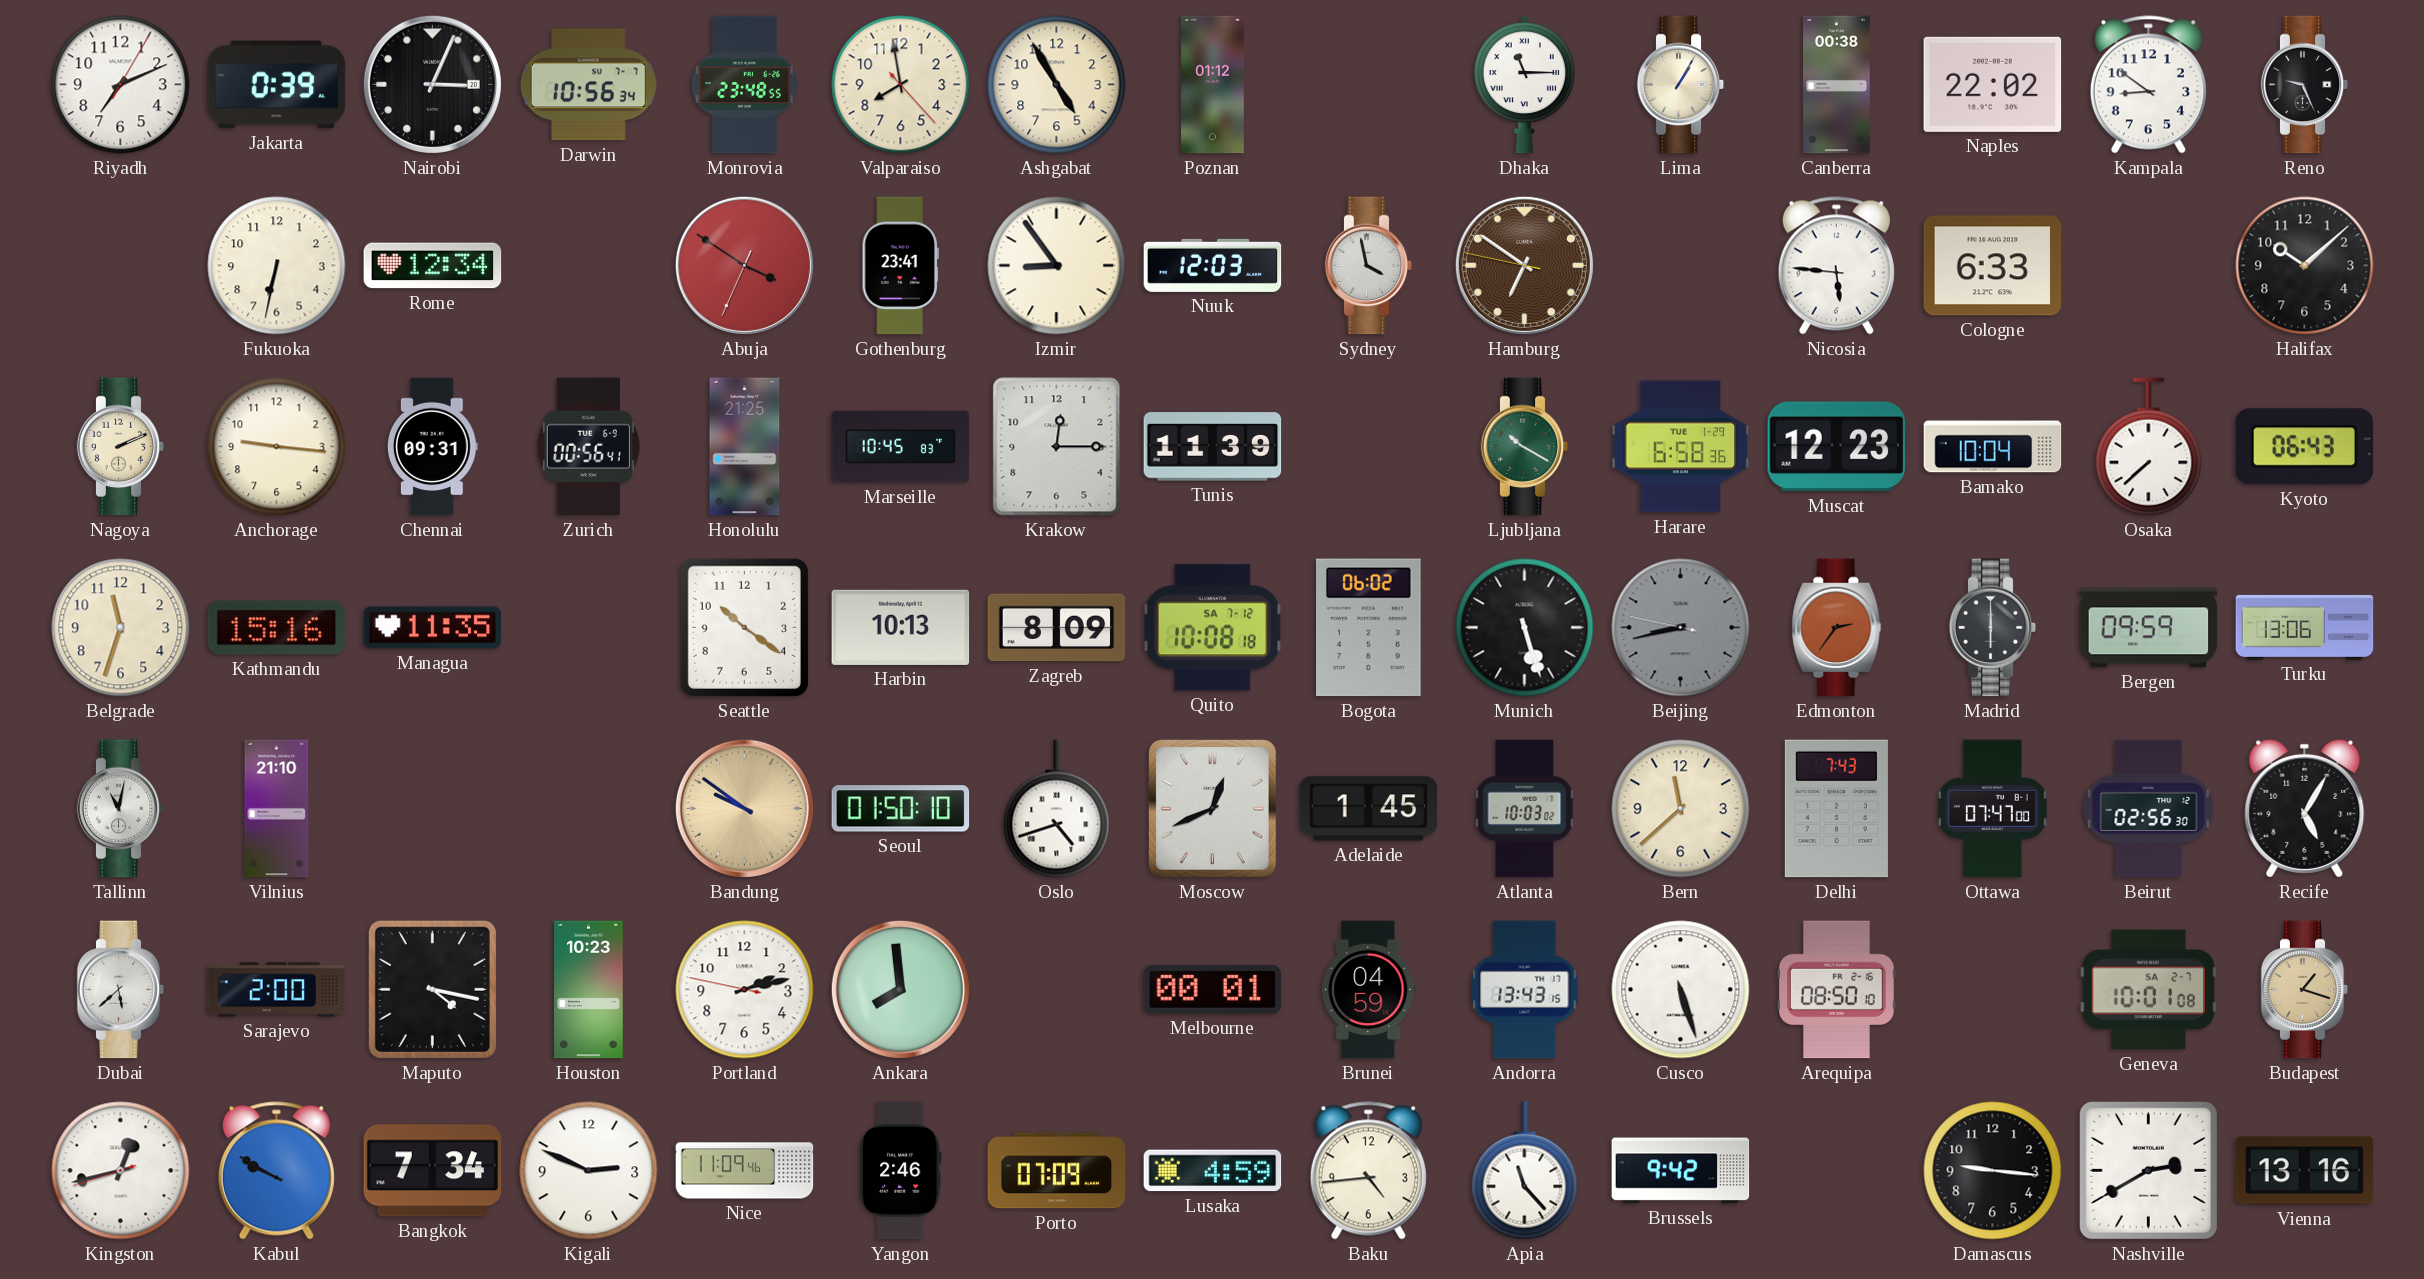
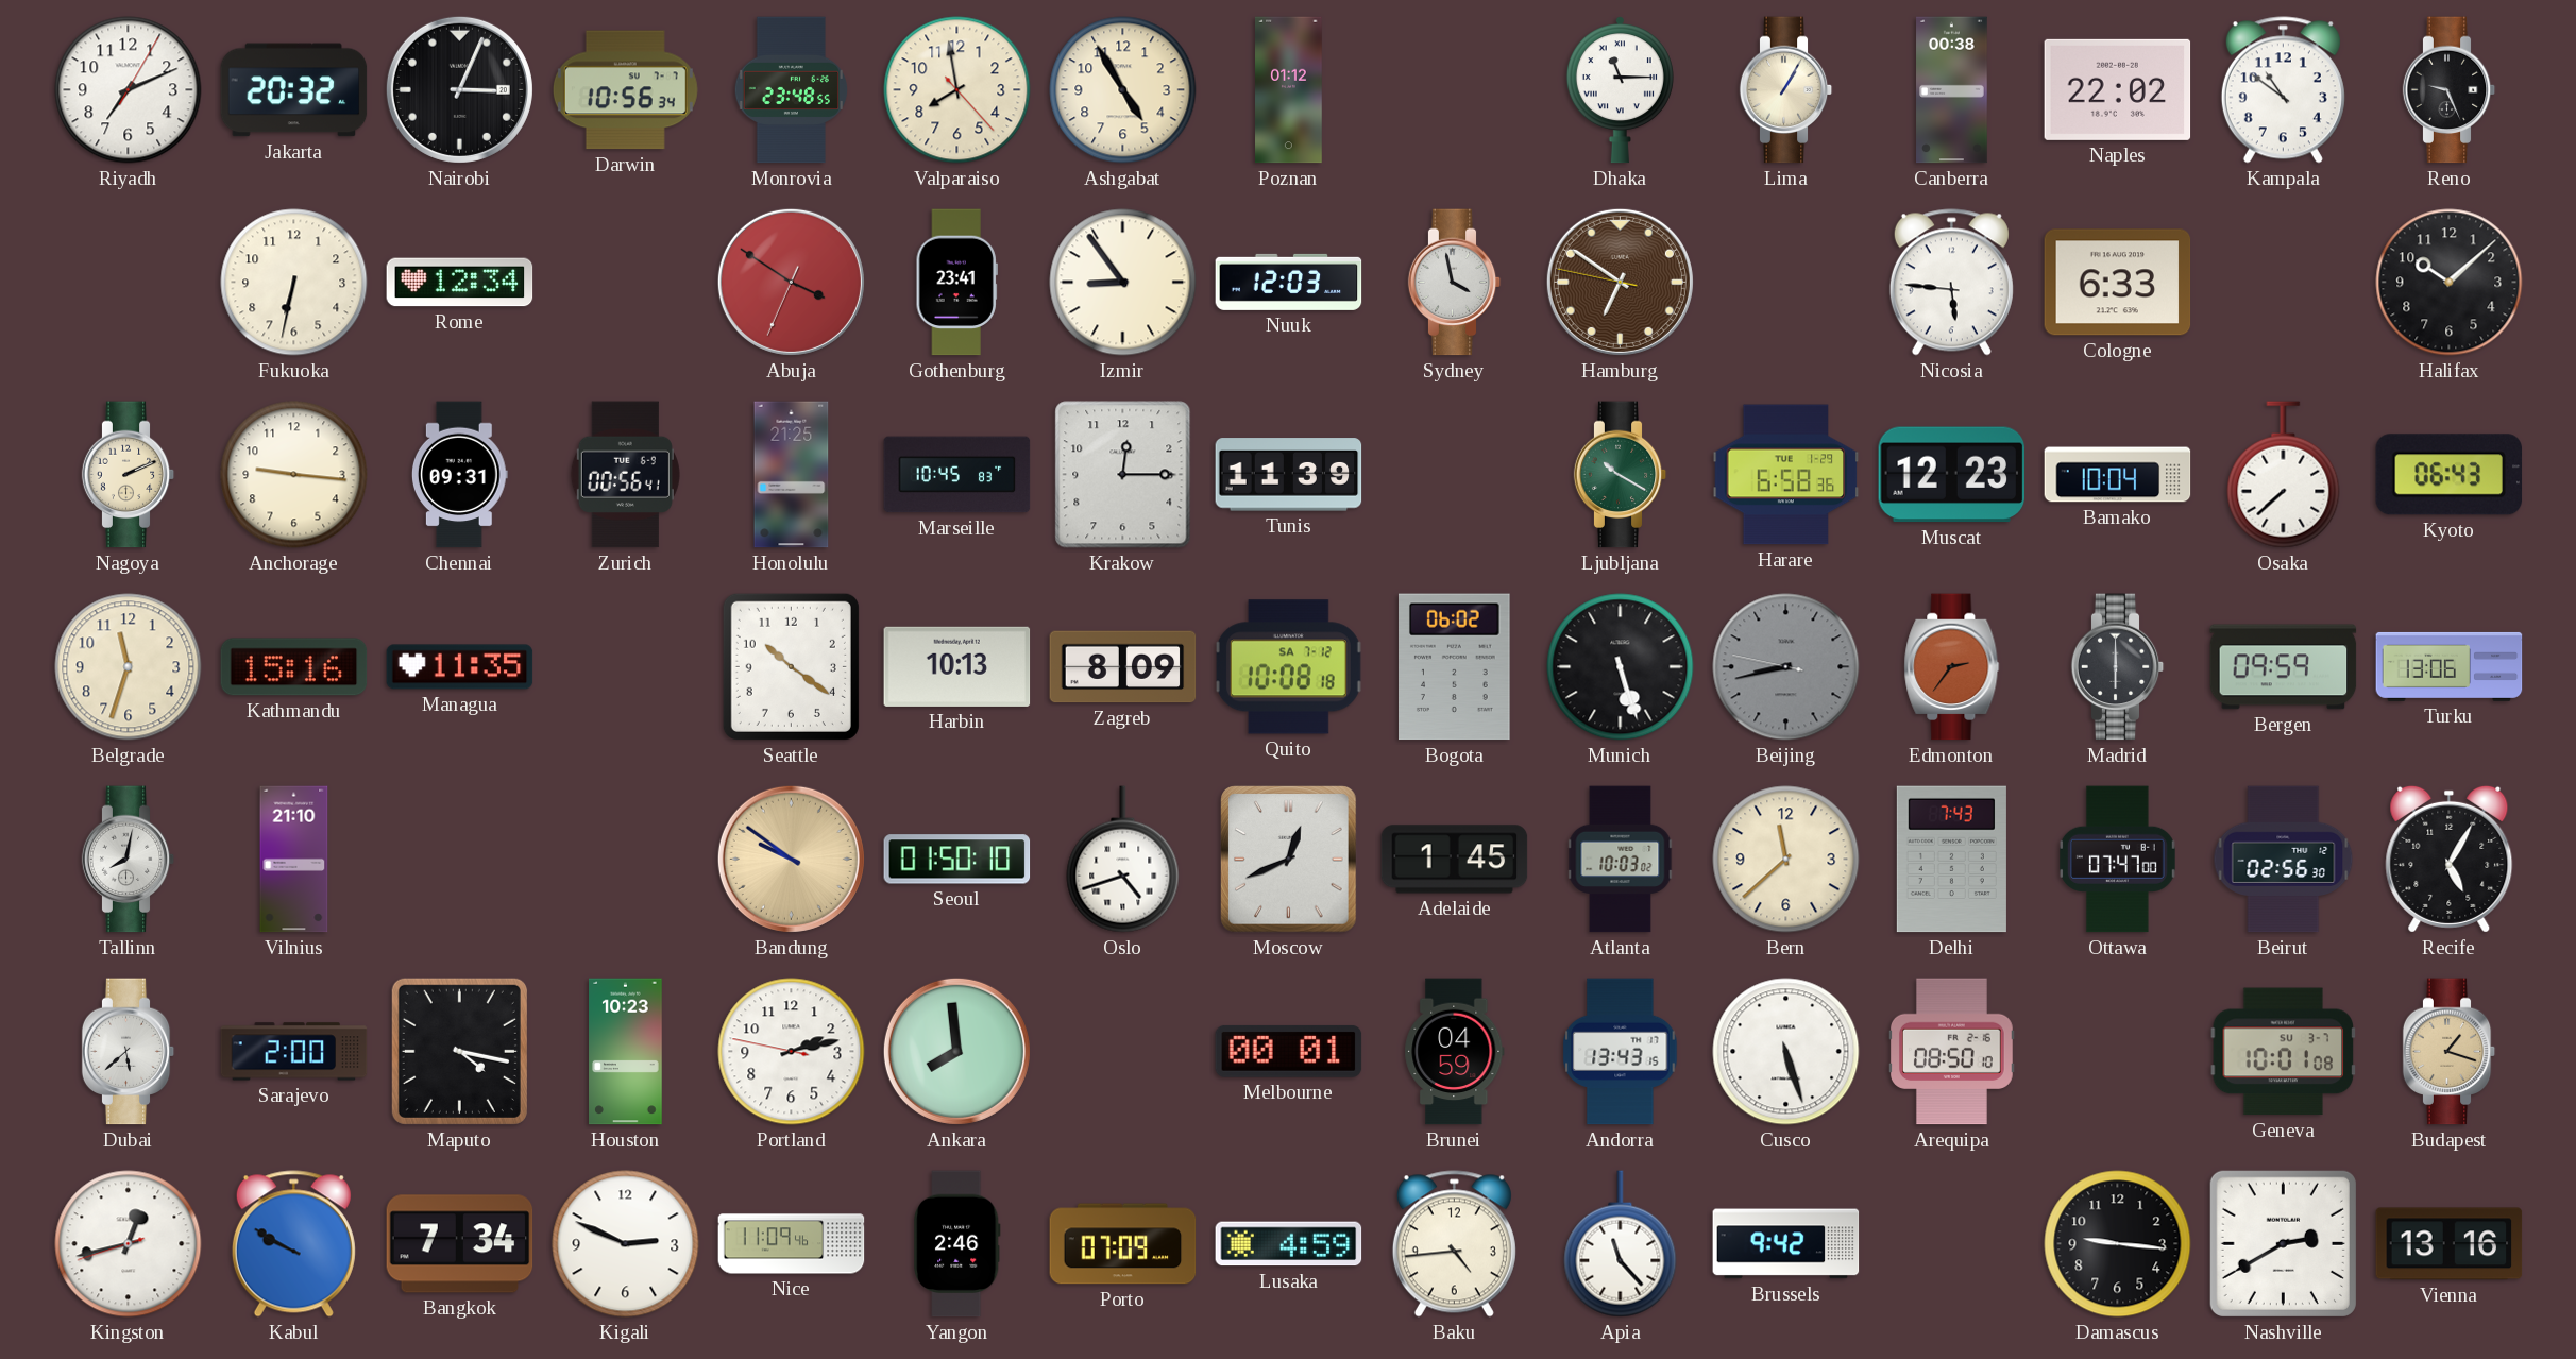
Jakarta: 0:39 -> 20:32
Kampala: 8:51 -> 10:51
Tallinn: 11:02 -> 8:02
Geneva date: SA 2-7 -> SU 3-7
